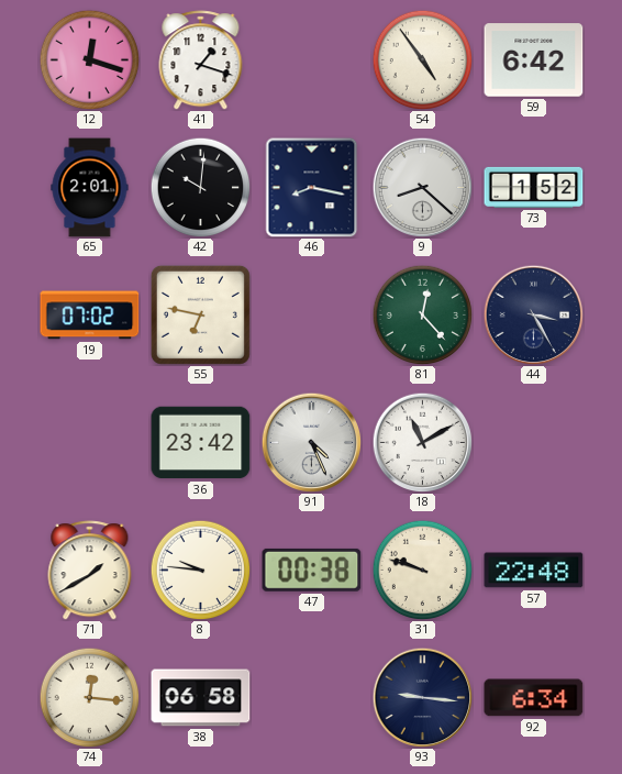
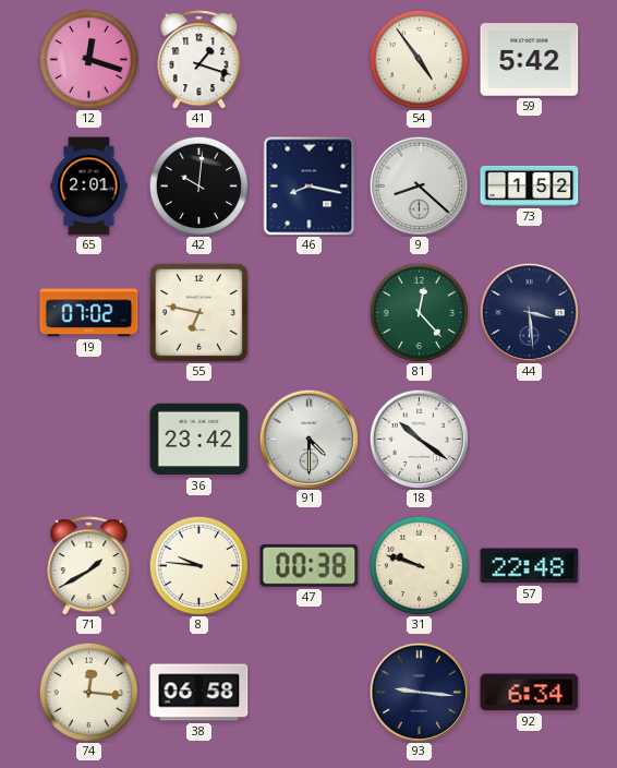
59: 6:42 -> 5:42
44: 3:25 -> 3:29
91: 4:26 -> 4:30
18: 11:10 -> 10:21
